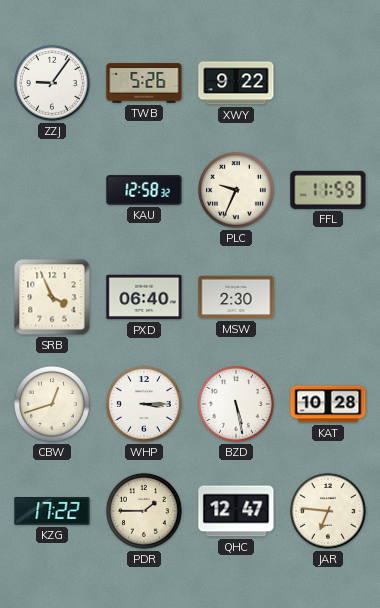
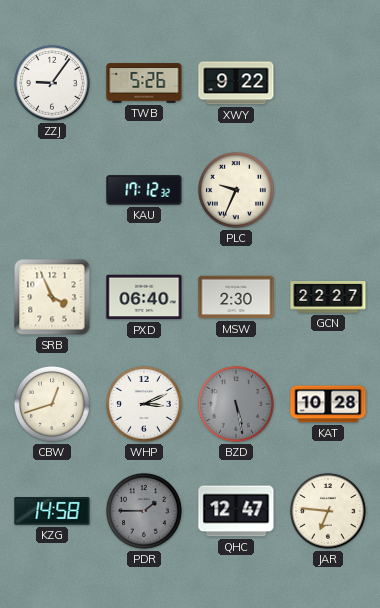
KAU: 12:58 -> 17:12
FFL: 11:59 -> none
GCN: none -> 22:27
WHP: 3:15 -> 3:11
BZD dial: white -> grey
KZG: 17:22 -> 14:58
PDR dial: cream -> grey
